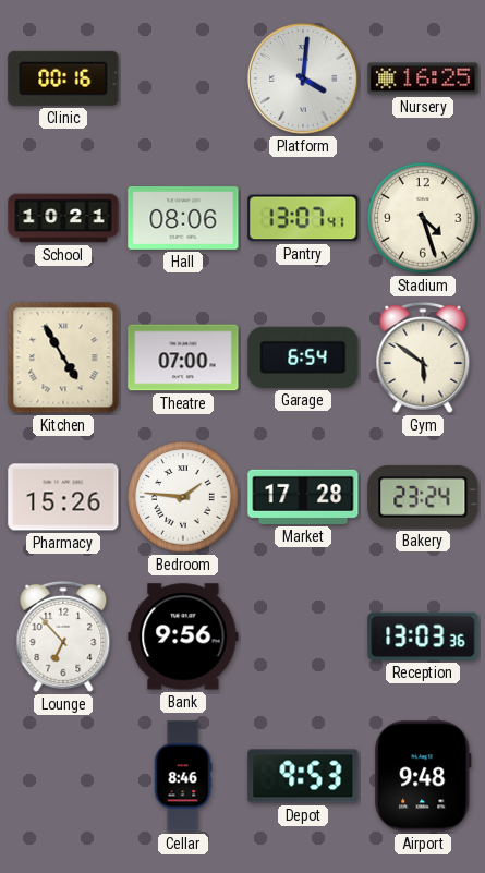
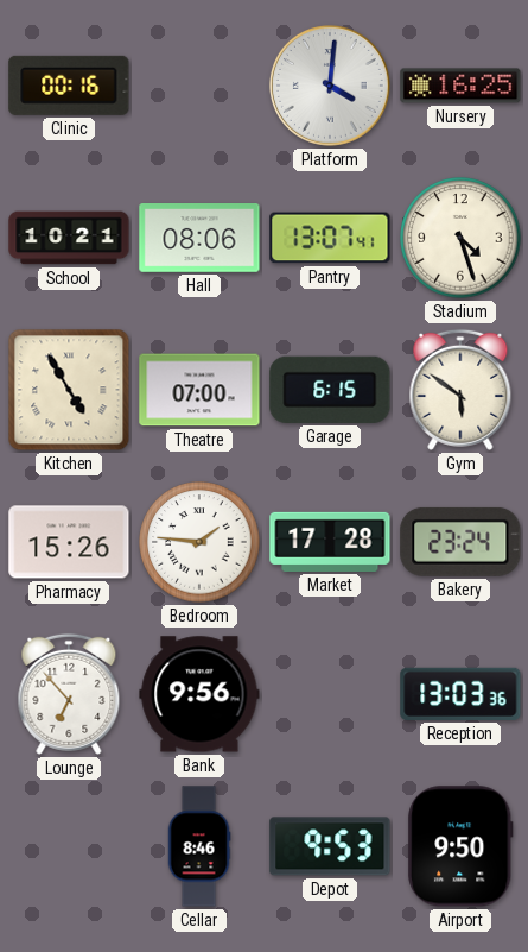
Garage: 6:54 -> 6:15
Airport: 9:48 -> 9:50
